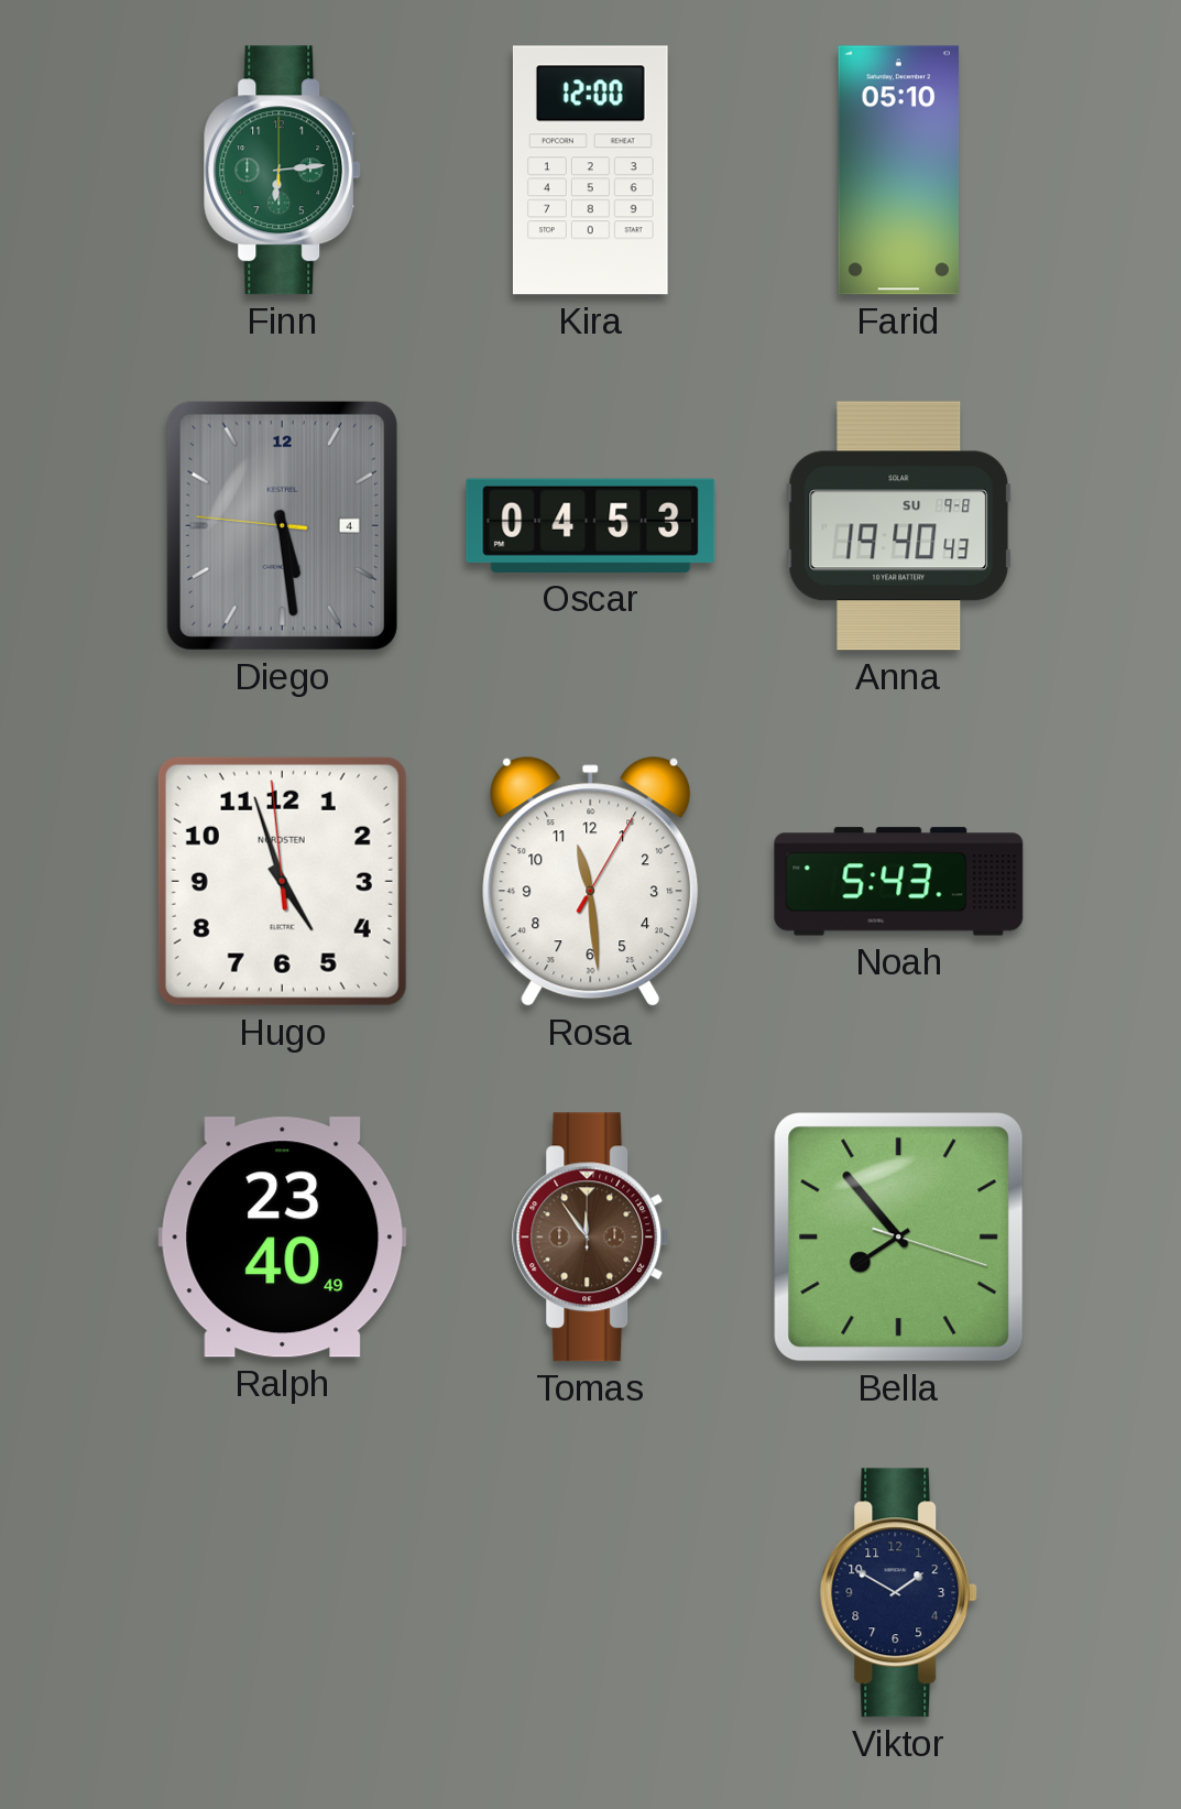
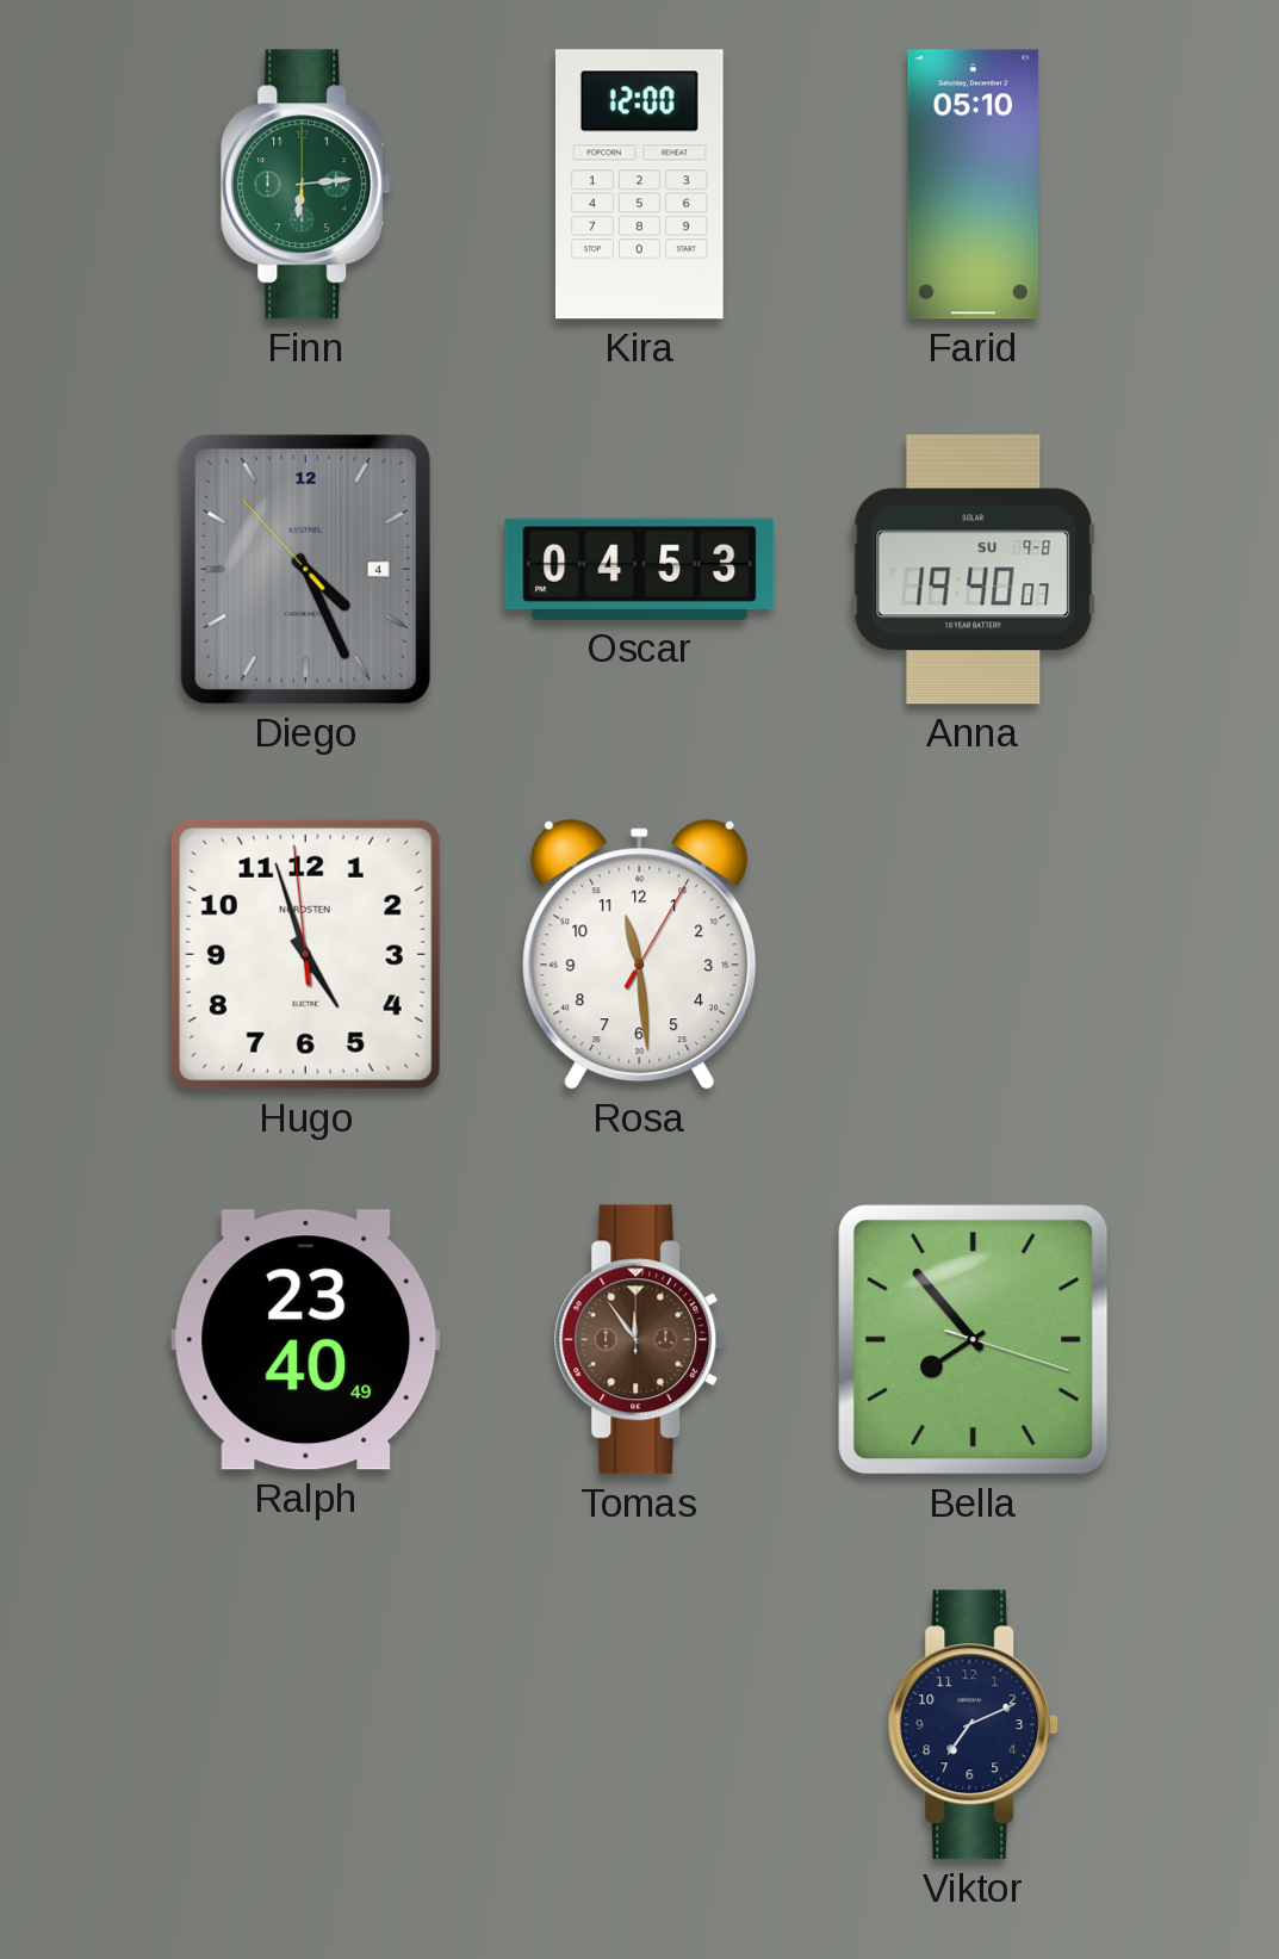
Diego: 5:28 -> 4:25
Anna: 19:40:43 -> 19:40:07
Noah: 5:43 -> none
Viktor: 1:50 -> 7:11
